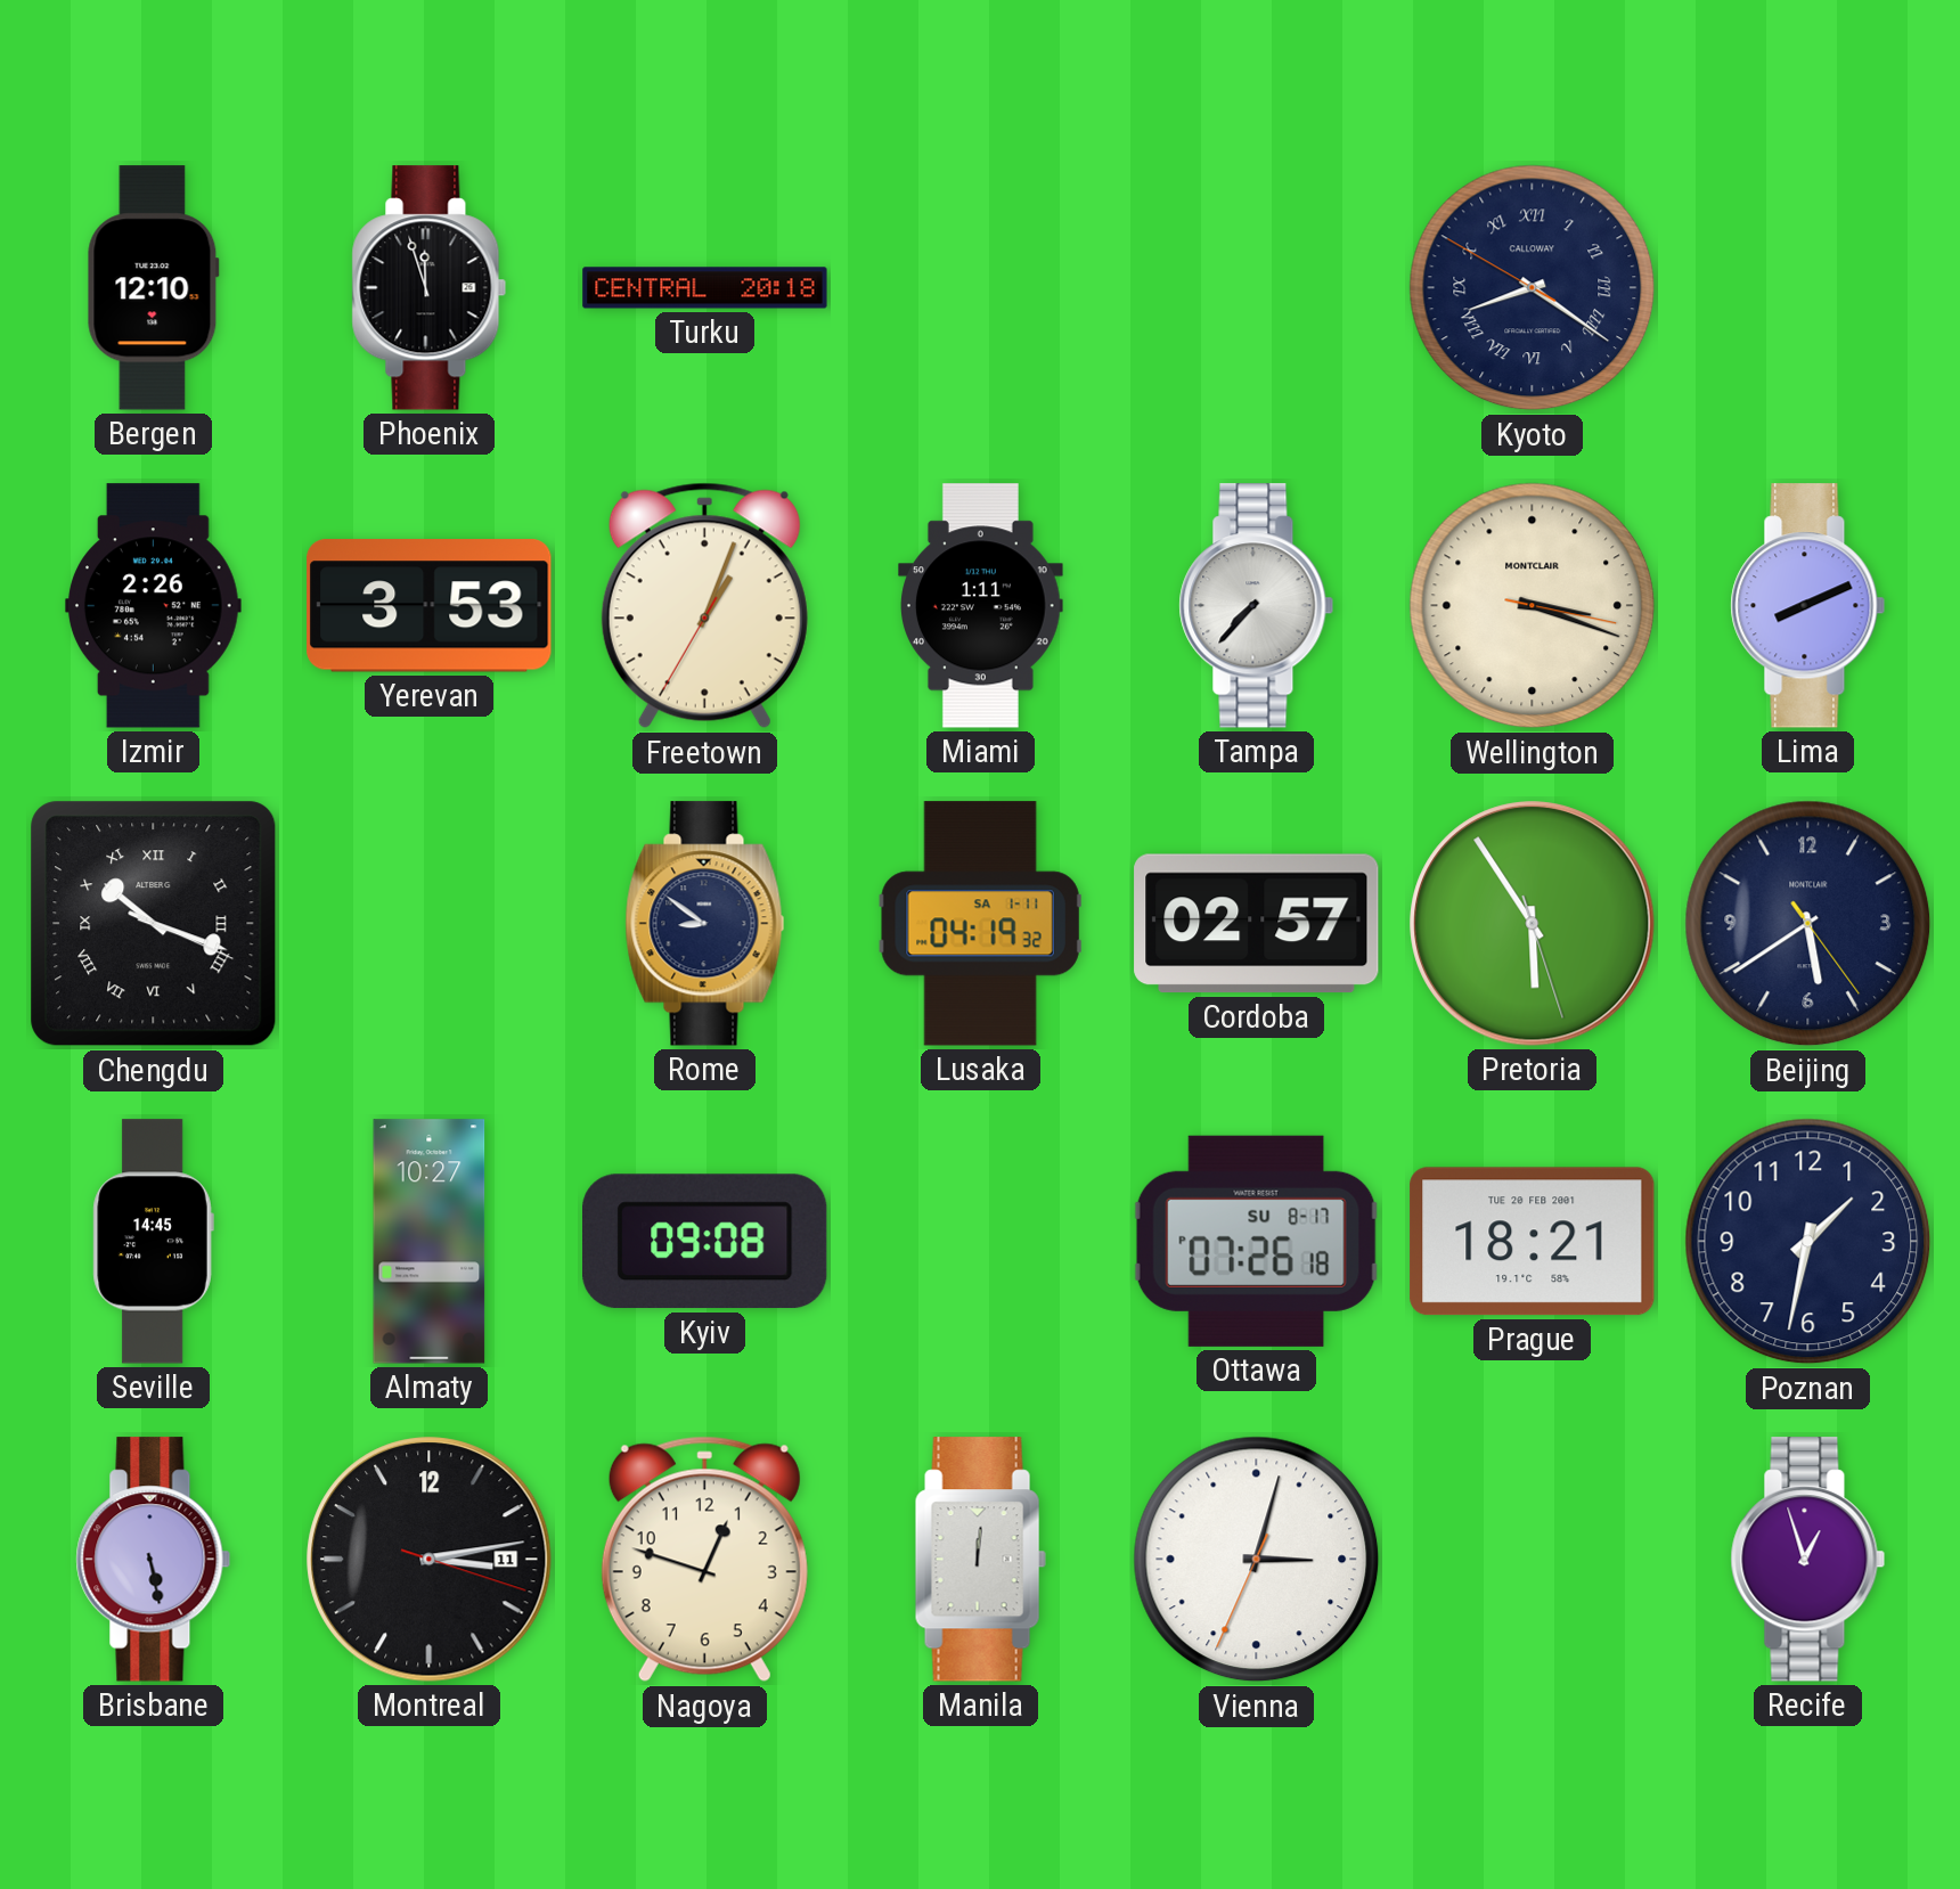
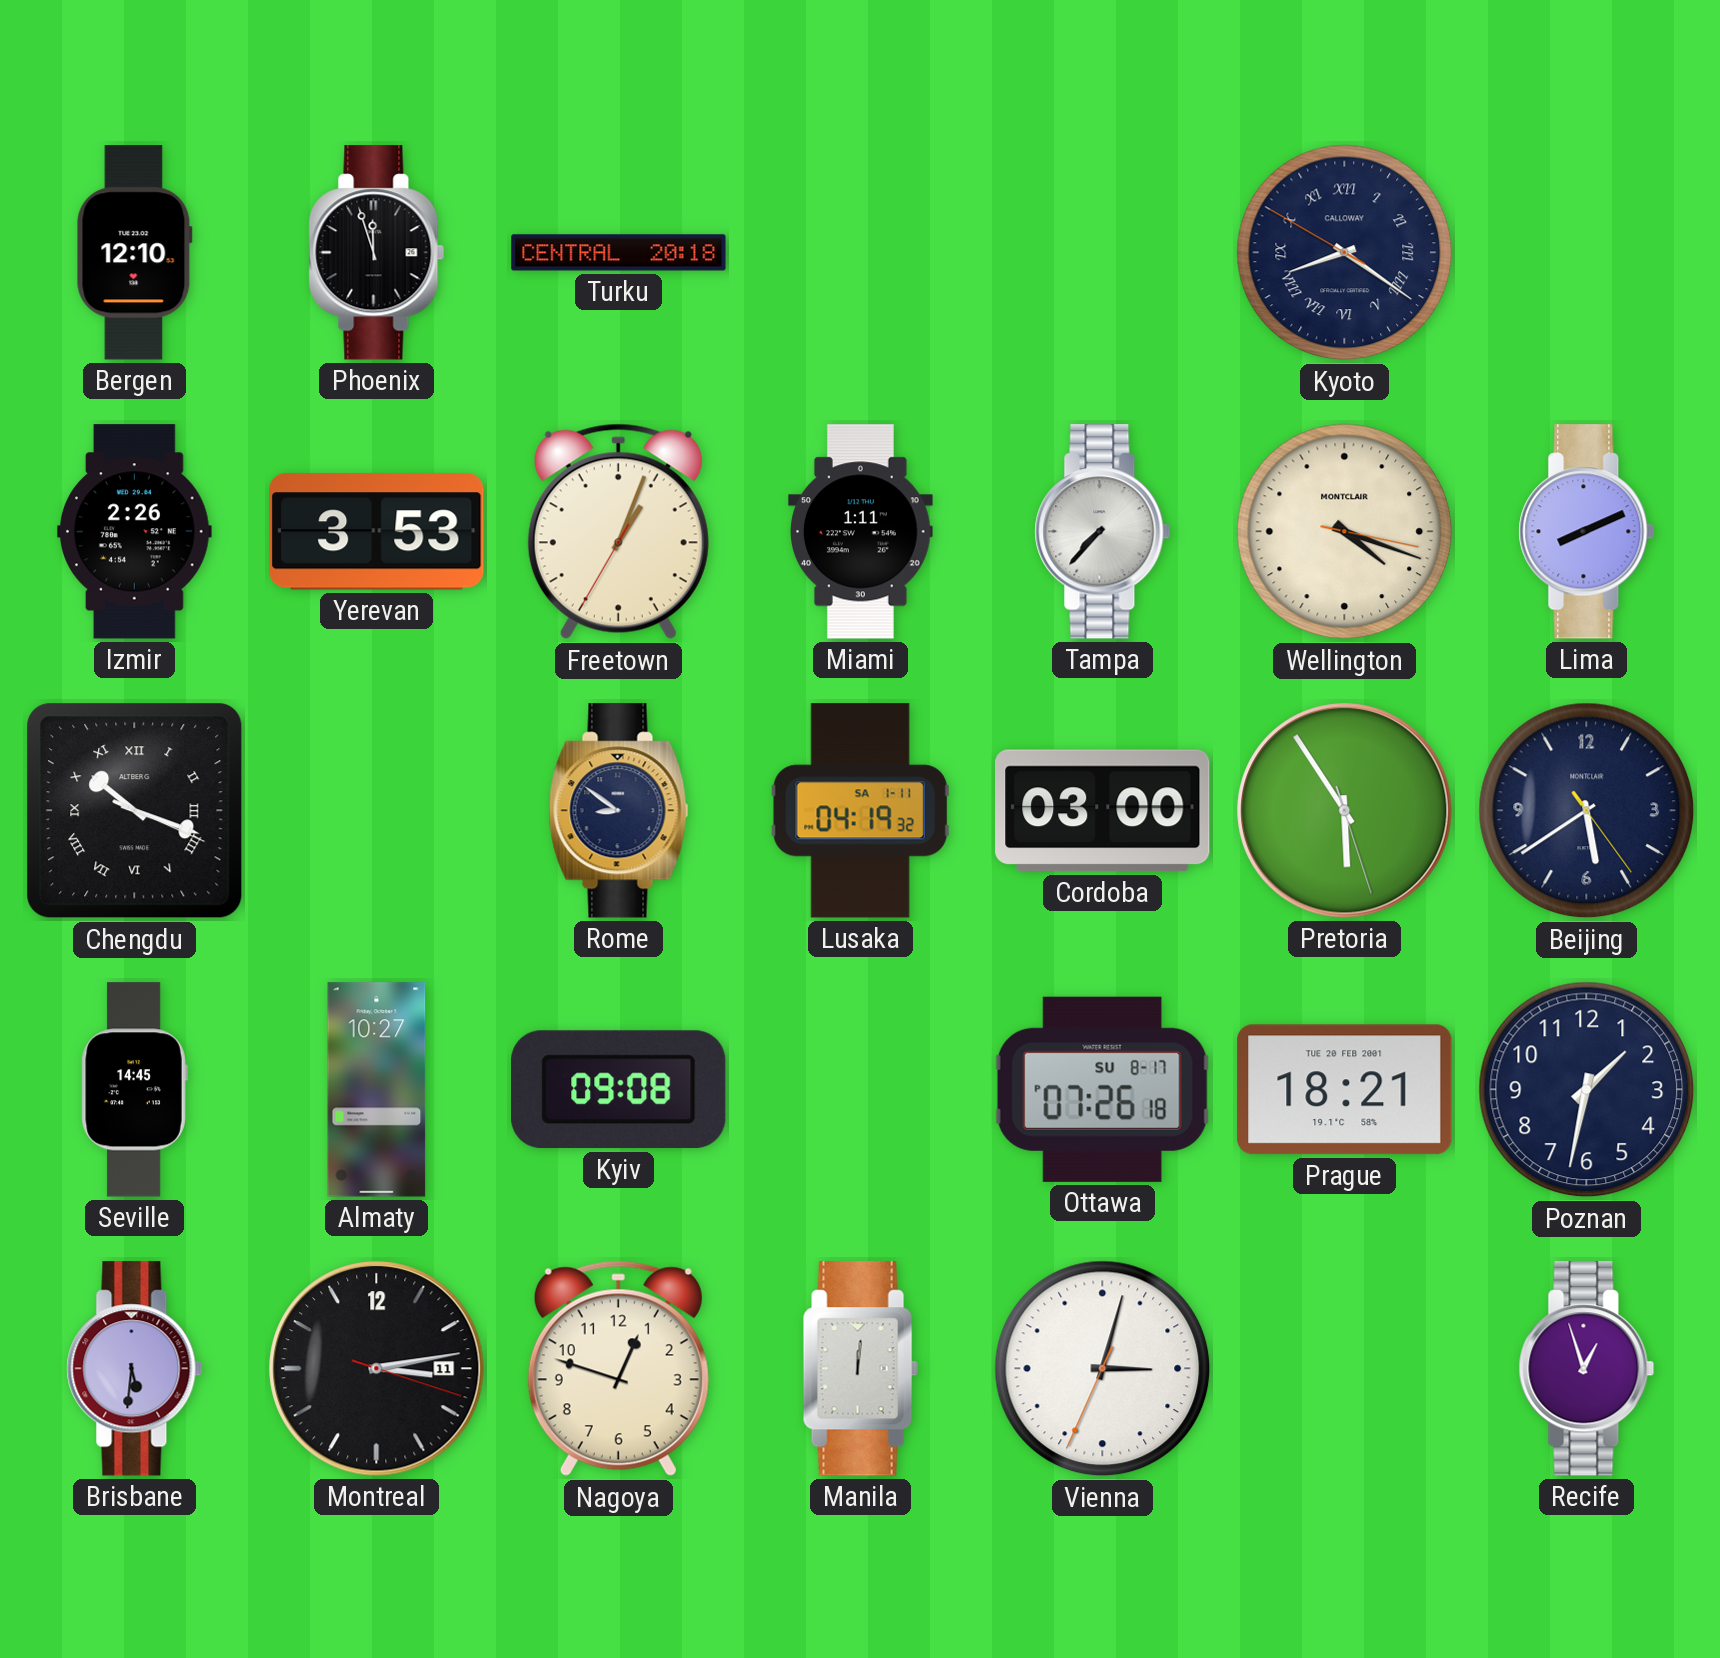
Wellington: 3:18 -> 4:18
Cordoba: 02:57 -> 03:00
Brisbane: 5:28 -> 5:31
